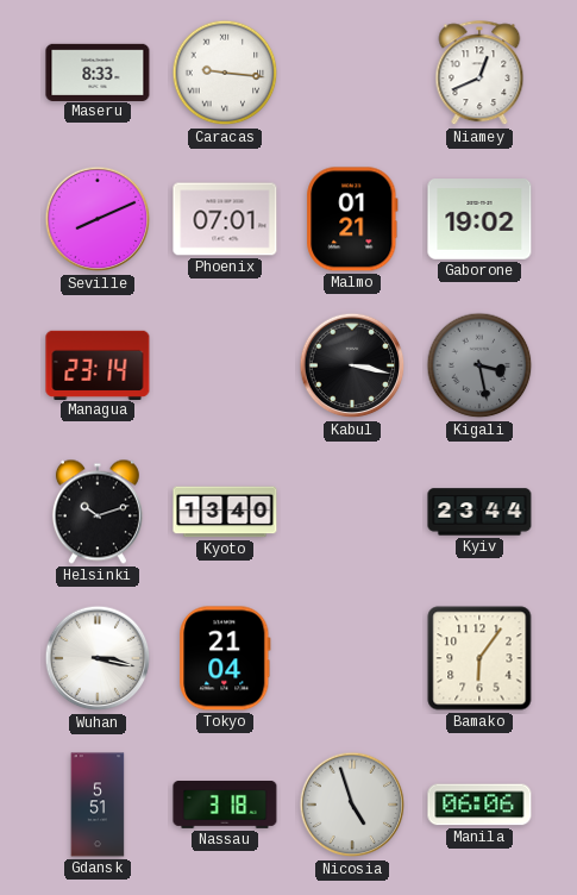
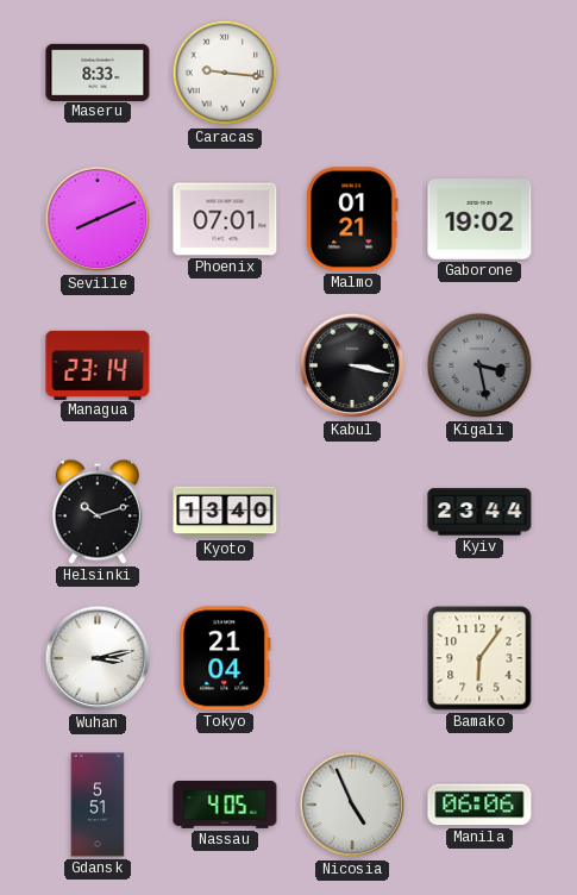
Niamey: 12:41 -> none
Wuhan: 3:17 -> 3:13
Nassau: 3:18 -> 4:05
Nicosia: 4:57 -> 4:56
